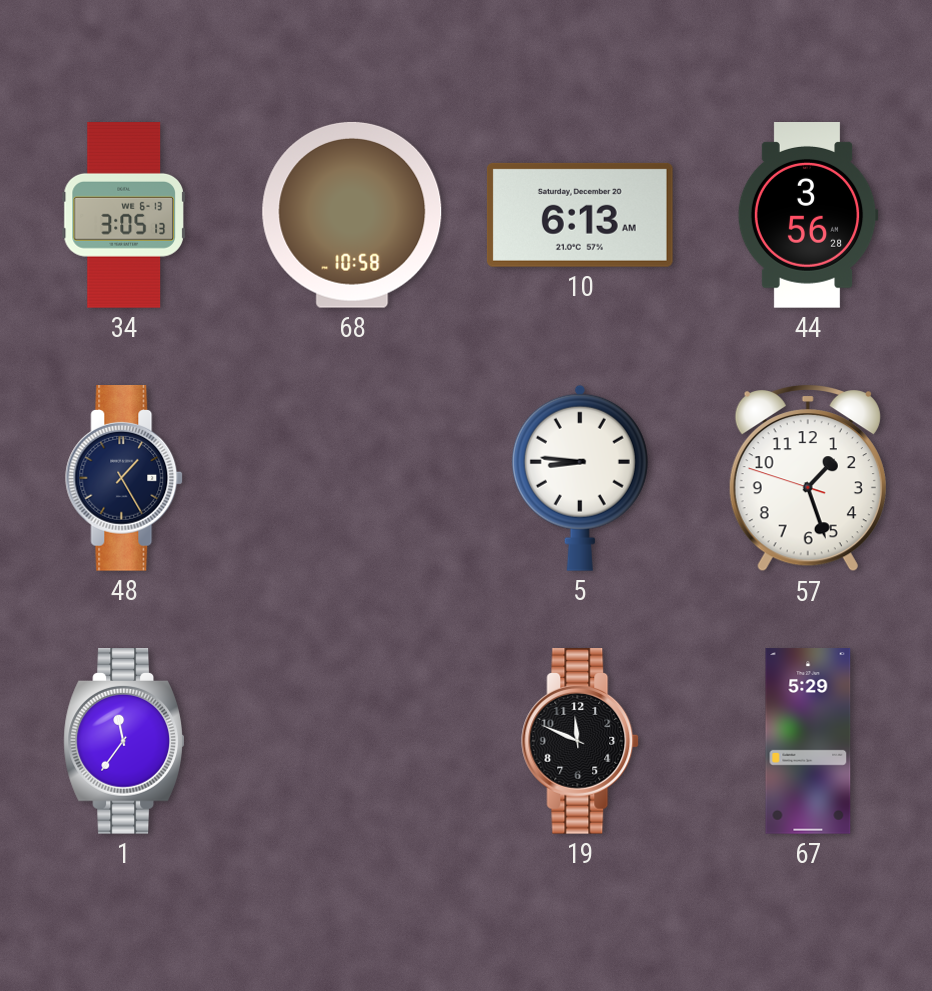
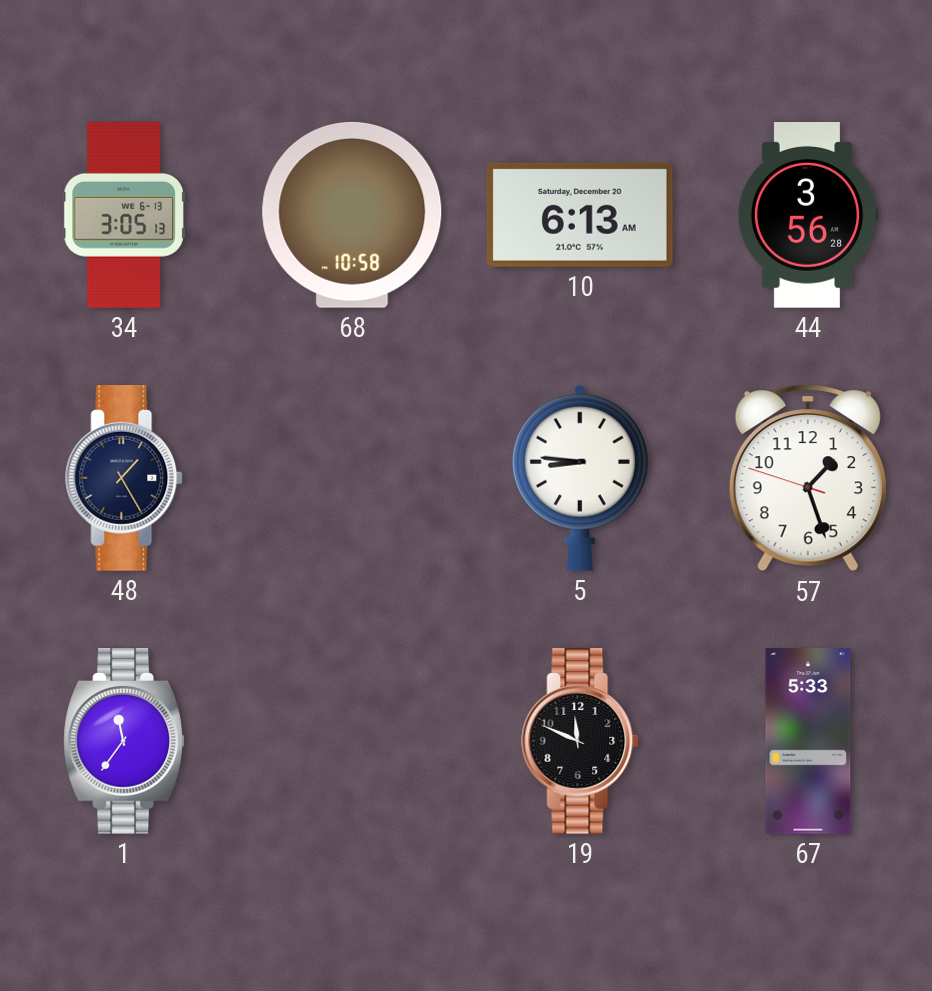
67: 5:29 -> 5:33
